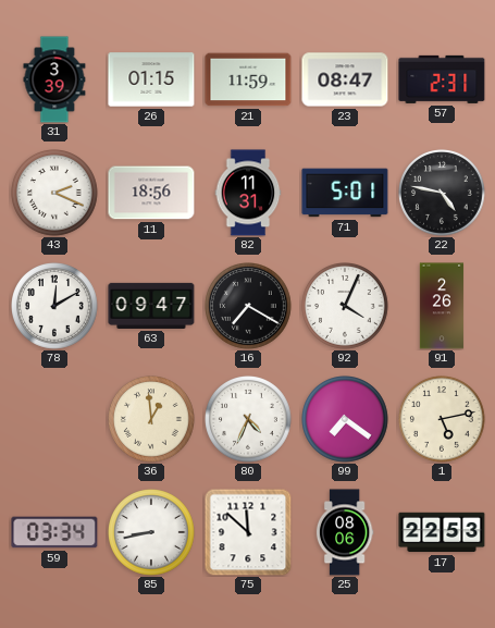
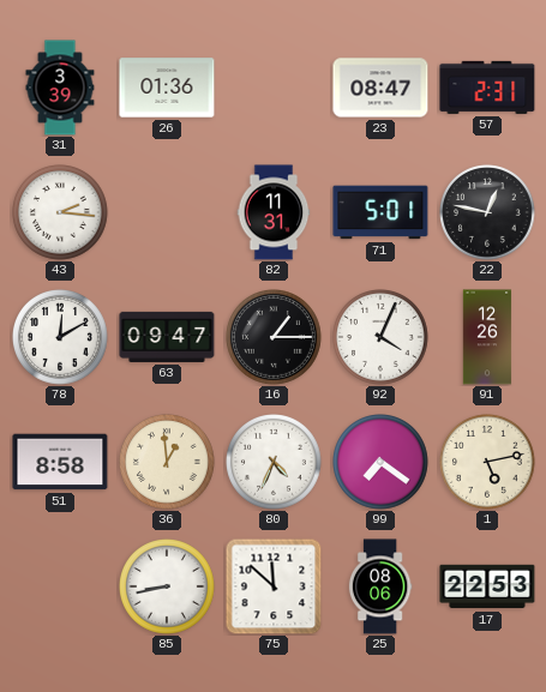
26: 01:15 -> 01:36
21: 11:59 -> none
43: 2:19 -> 2:16
11: 18:56 -> none
22: 4:47 -> 12:47
16: 7:20 -> 1:15
91: 2:26 -> 12:26
51: none -> 8:58
59: 03:34 -> none
